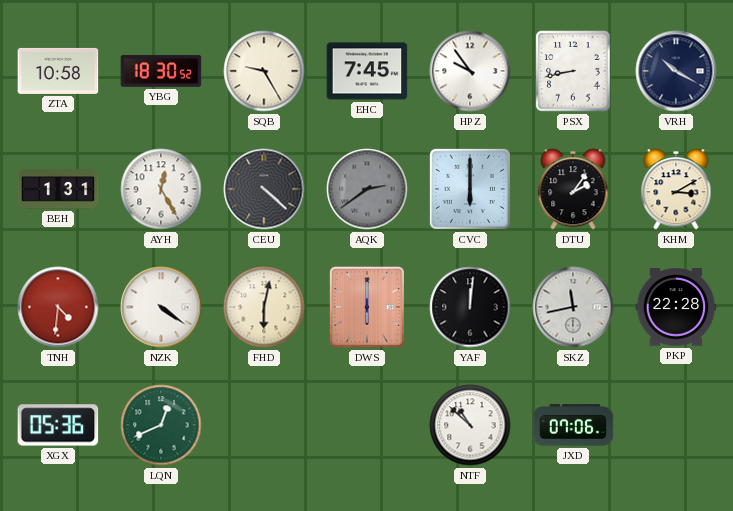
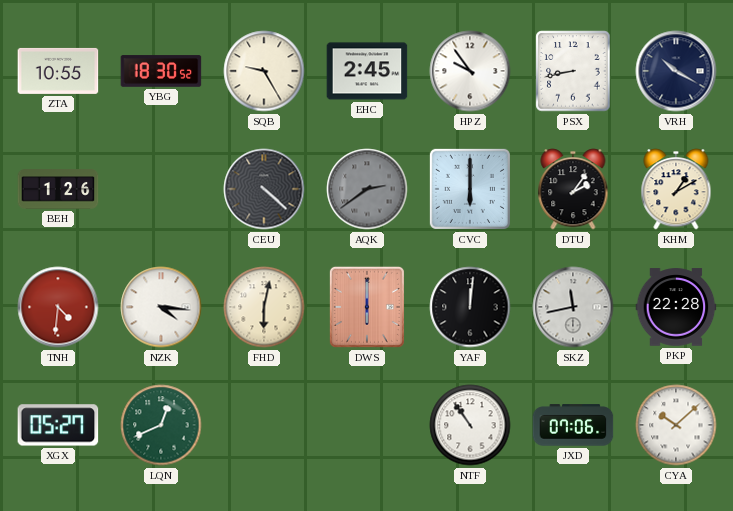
ZTA: 10:58 -> 10:55
EHC: 7:45 -> 2:45
BEH: 1:31 -> 1:26
AYH: 12:25 -> none
KHM: 3:10 -> 1:10
NZK: 4:21 -> 4:16
XGX: 05:36 -> 05:27
NTF: 10:52 -> 10:54
CYA: none -> 10:08
